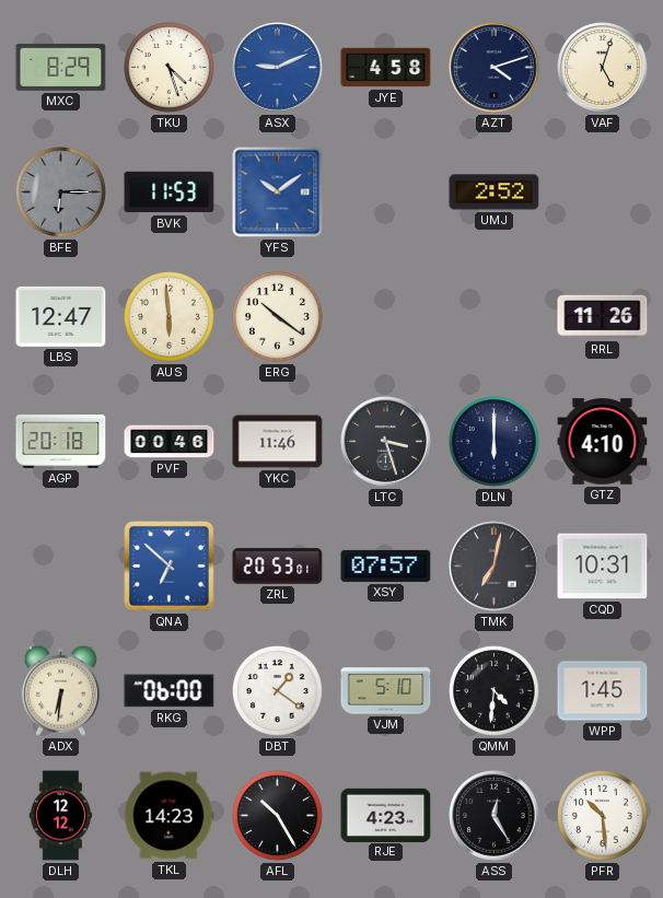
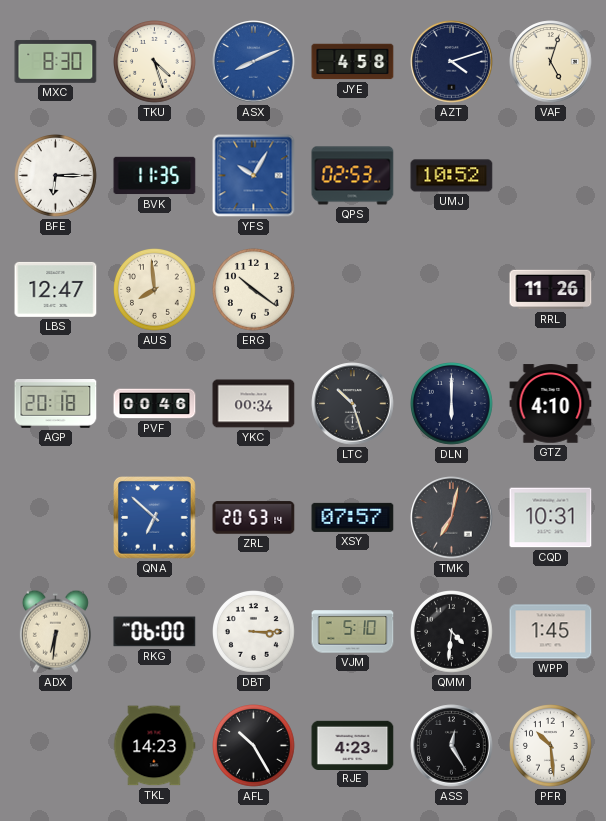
MXC: 8:29 -> 8:30
ASX: 9:11 -> 8:11
BFE dial: grey -> white
BVK: 11:53 -> 11:35
YFS: 10:09 -> 10:05
QPS: none -> 02:53
UMJ: 2:52 -> 10:52
AUS: 5:59 -> 7:59
YKC: 11:46 -> 00:34
LTC: 3:27 -> 10:27
ZRL: 20:53:01 -> 20:53:14
DBT: 1:21 -> 3:15
DLH: 12:12 -> none
